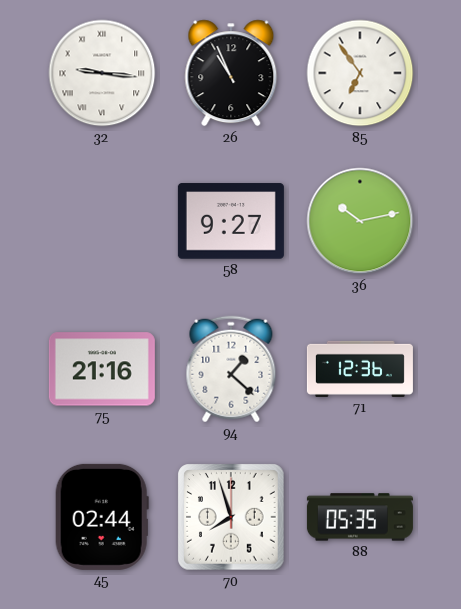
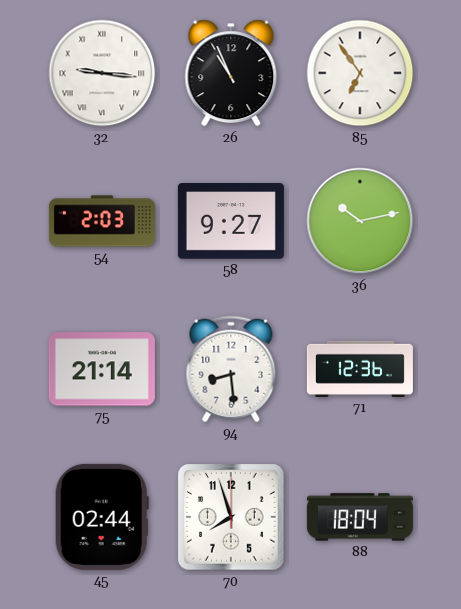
54: none -> 2:03
75: 21:16 -> 21:14
94: 1:22 -> 8:29
88: 05:35 -> 18:04
